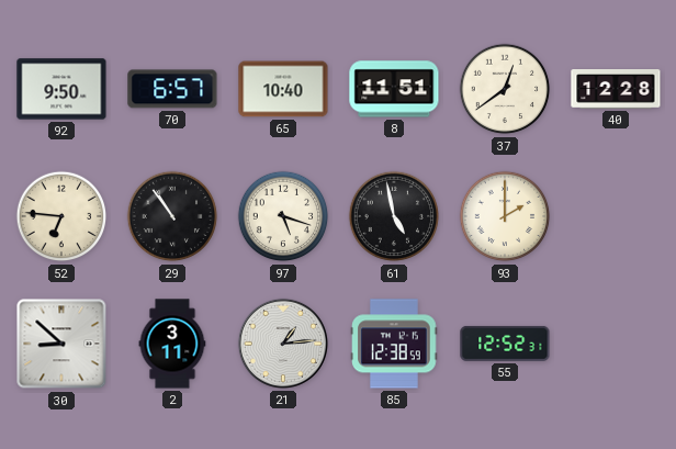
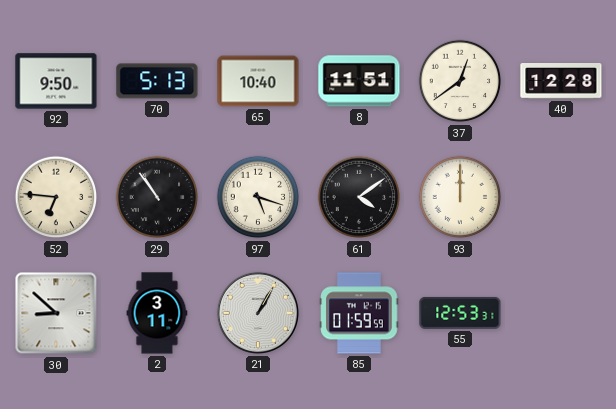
70: 6:57 -> 5:13
61: 4:58 -> 4:09
93: 2:00 -> 12:00
21: 1:14 -> 1:05
85: 12:38 -> 01:59
55: 12:52 -> 12:53
